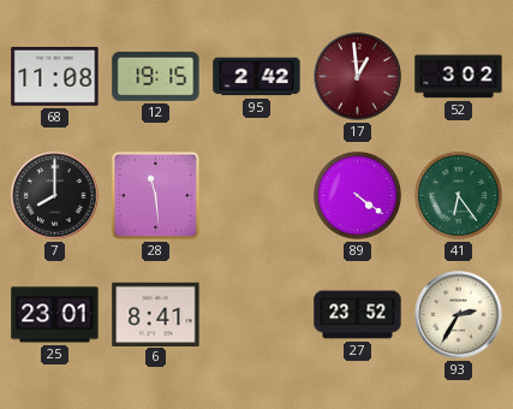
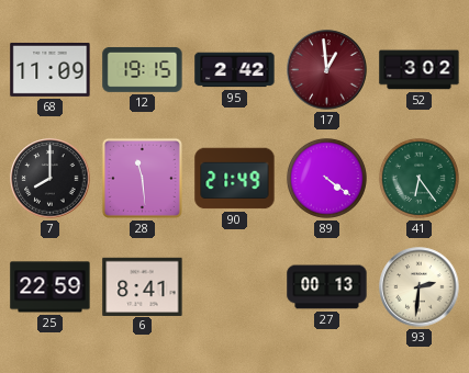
68: 11:08 -> 11:09
90: none -> 21:49
25: 23:01 -> 22:59
27: 23:52 -> 00:13
93: 2:35 -> 2:31
